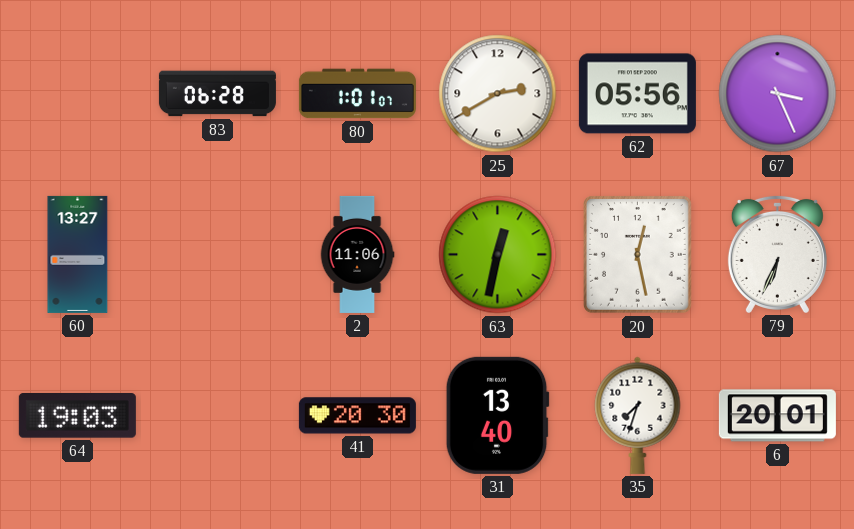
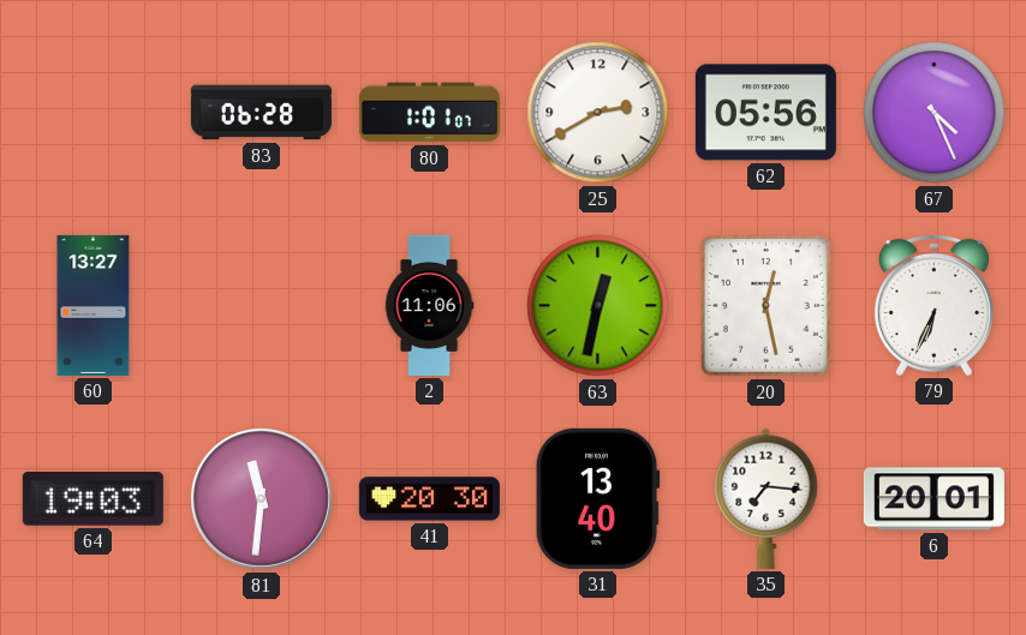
67: 3:26 -> 4:26
81: none -> 11:31
35: 7:33 -> 7:16
